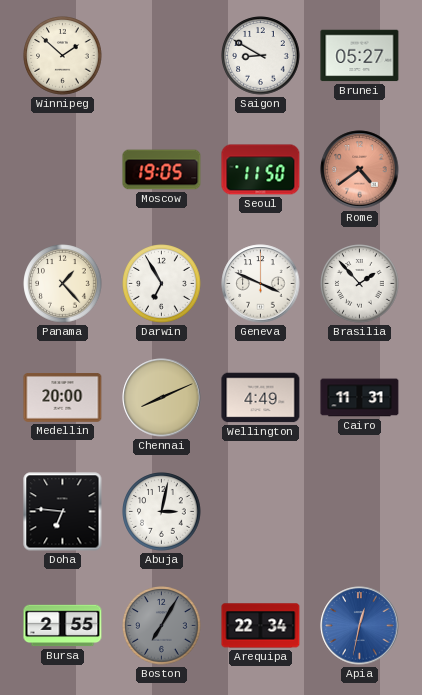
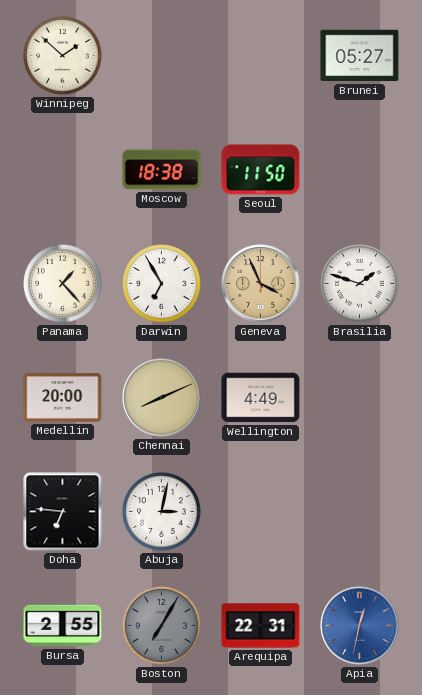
Saigon: 8:50 -> none
Moscow: 19:05 -> 18:38
Rome: 4:39 -> none
Geneva: 3:49 -> 3:56
Geneva dial: white -> champagne
Brasilia: 1:53 -> 1:48
Cairo: 11:31 -> none
Arequipa: 22:34 -> 22:31
